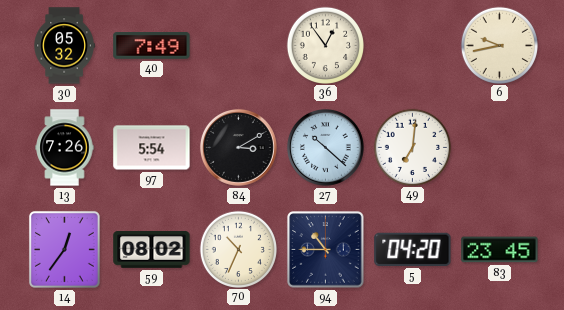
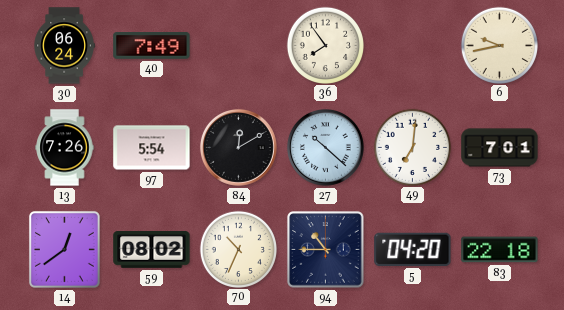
30: 05:32 -> 06:24
36: 12:54 -> 7:54
84: 3:10 -> 12:10
73: none -> 7:01
14: 12:36 -> 12:39
83: 23:45 -> 22:18
